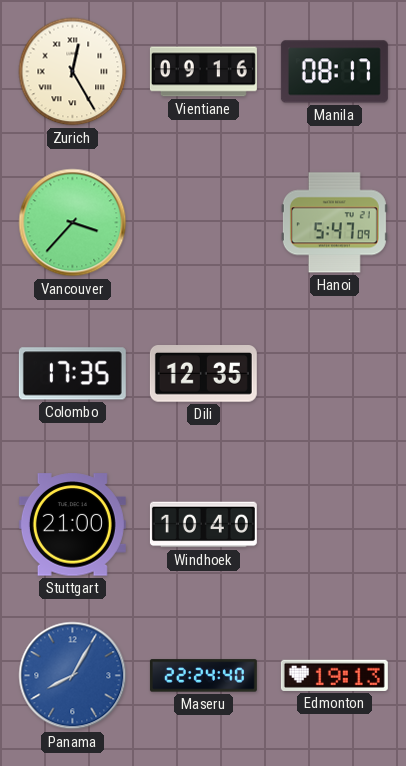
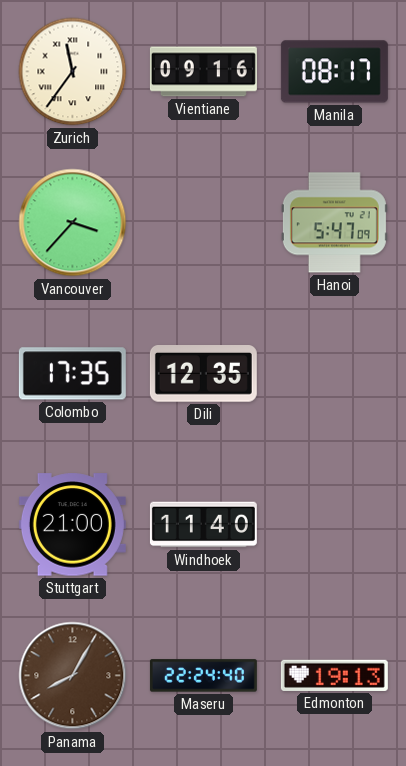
Zurich: 12:25 -> 11:36
Windhoek: 10:40 -> 11:40
Panama dial: blue -> brown
